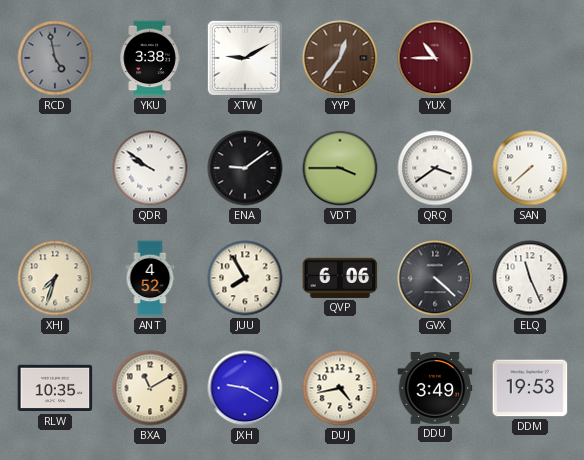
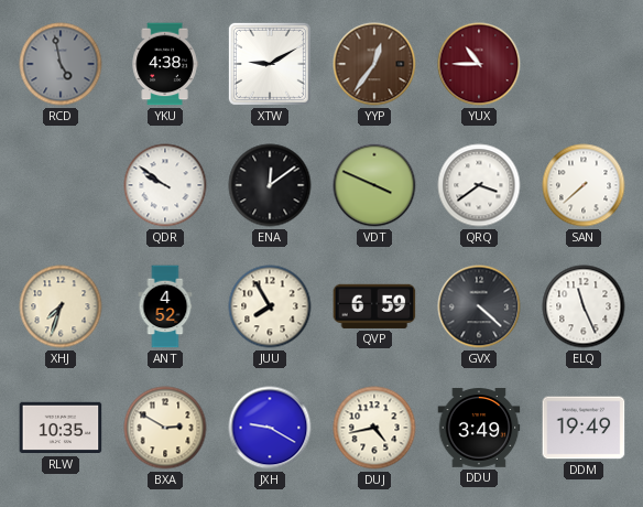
YKU: 3:38 -> 4:38
ENA: 9:09 -> 12:09
VDT: 3:45 -> 3:49
QVP: 6:06 -> 6:59
BXA: 11:10 -> 2:50
DDM: 19:53 -> 19:49
